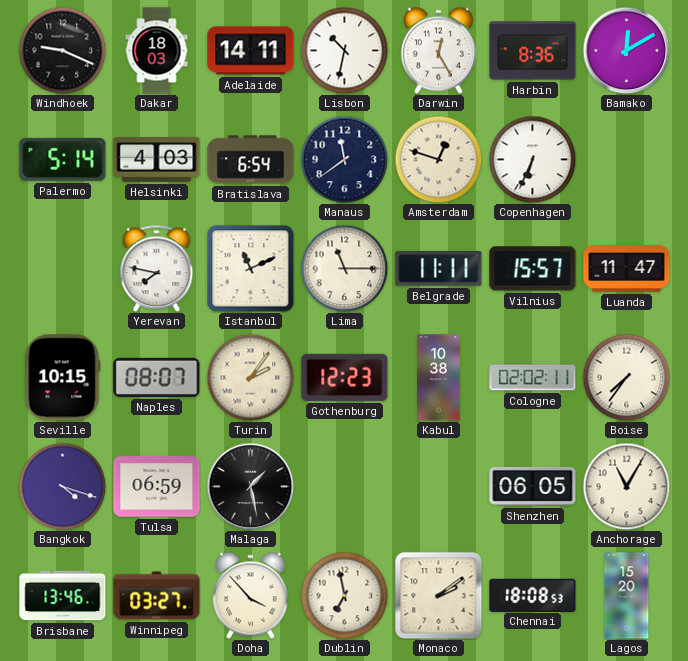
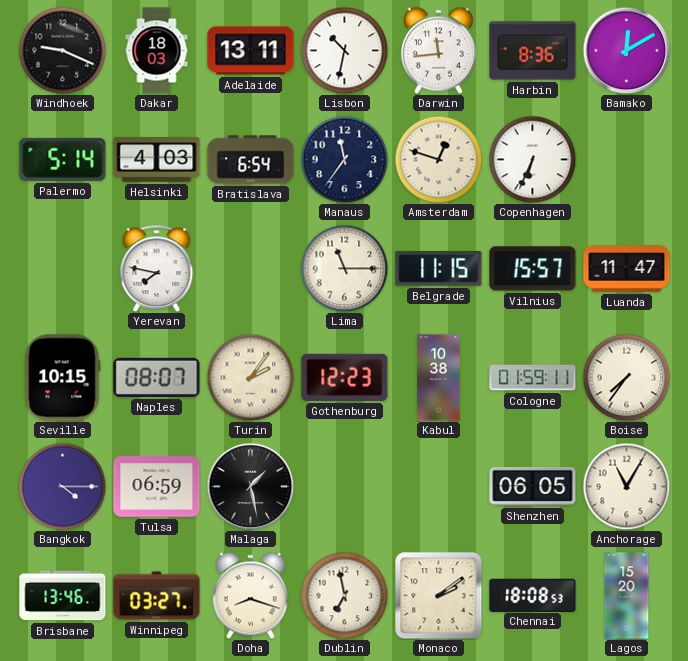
Adelaide: 14:11 -> 13:11
Darwin: 12:25 -> 11:44
Manaus: 11:39 -> 11:36
Istanbul: 11:11 -> none
Belgrade: 11:11 -> 11:15
Cologne: 02:02 -> 01:59
Bangkok: 4:18 -> 4:15
Doha: 3:53 -> 8:18
